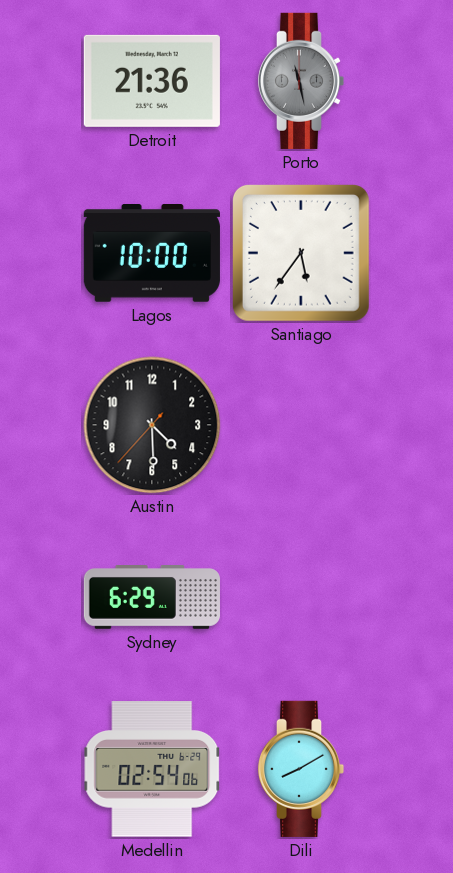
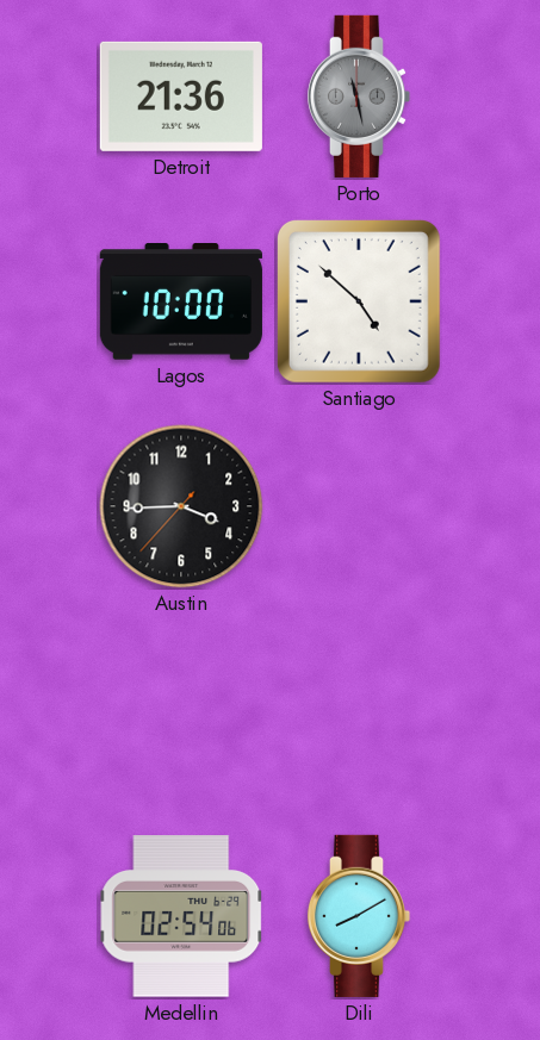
Santiago: 5:36 -> 4:52
Austin: 4:29 -> 3:44
Sydney: 6:29 -> none
